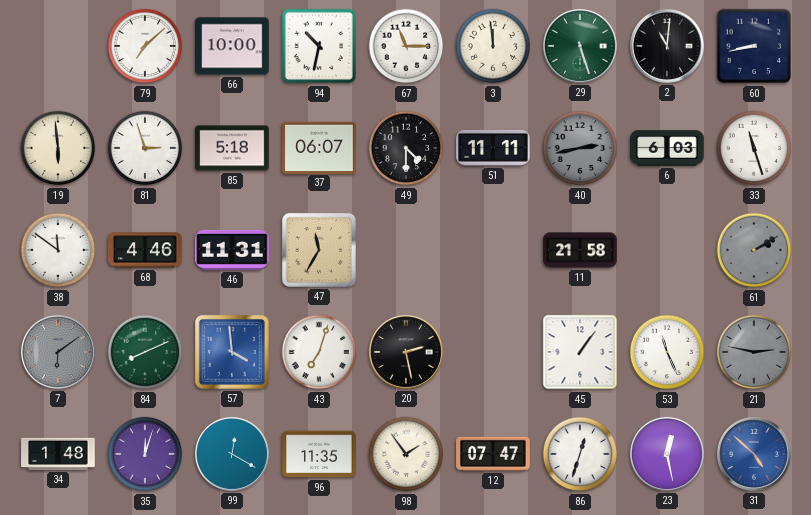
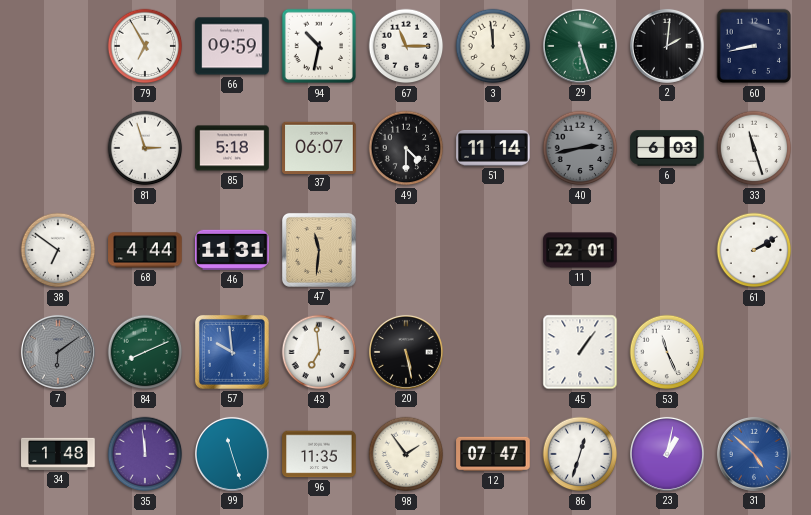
79: 7:08 -> 6:55
66: 10:00 -> 09:59
2: 11:01 -> 2:01
19: 5:59 -> none
51: 11:11 -> 11:14
38: 11:51 -> 6:51
68: 4:46 -> 4:44
47: 11:35 -> 11:31
11: 21:58 -> 22:01
61 dial: grey -> white
57: 3:59 -> 9:59
43: 7:03 -> 6:59
20: 2:28 -> 5:28
21: 2:47 -> none
35: 12:03 -> 11:59
99: 12:20 -> 11:27
23: 12:28 -> 1:02
